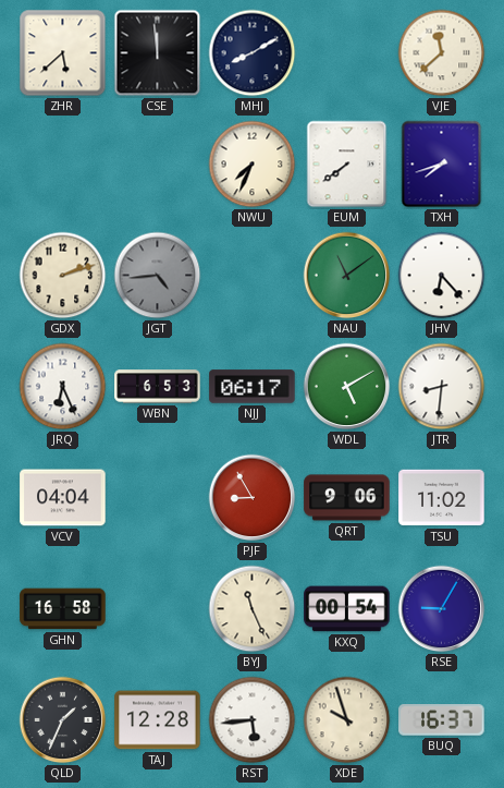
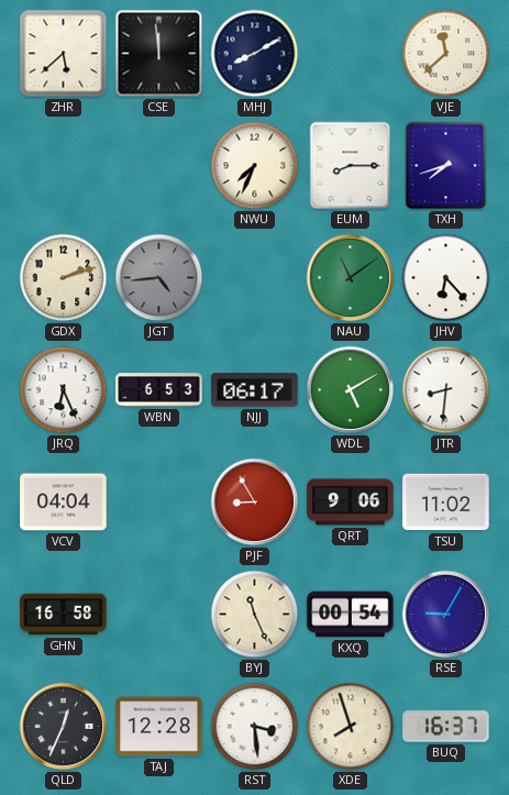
EUM: 7:39 -> 8:15
QLD: 1:34 -> 12:34
RST: 5:44 -> 3:29
XDE: 9:57 -> 7:57
